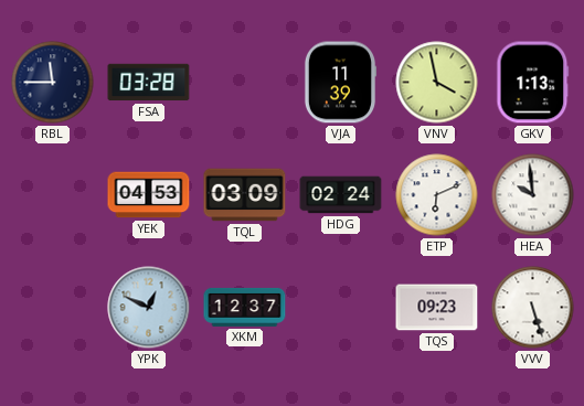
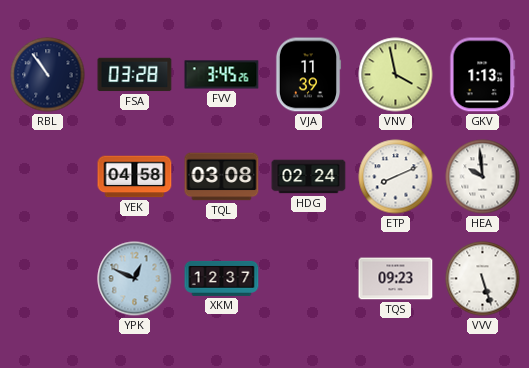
RBL: 11:45 -> 10:54
FVV: none -> 3:45
YEK: 04:53 -> 04:58
TQL: 03:09 -> 03:08
ETP: 6:11 -> 8:11
